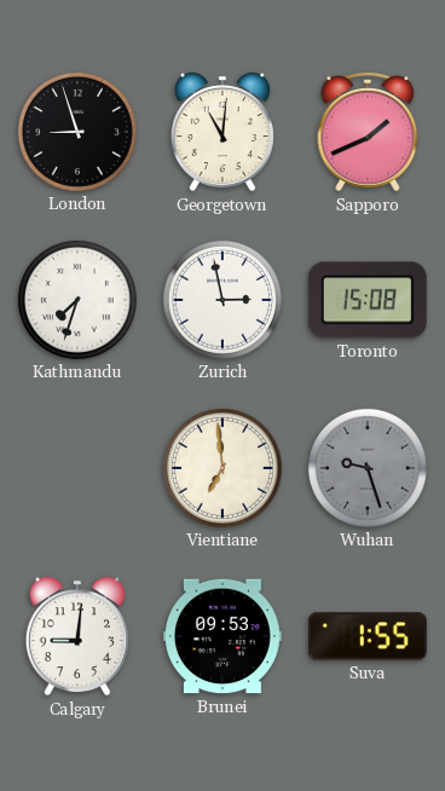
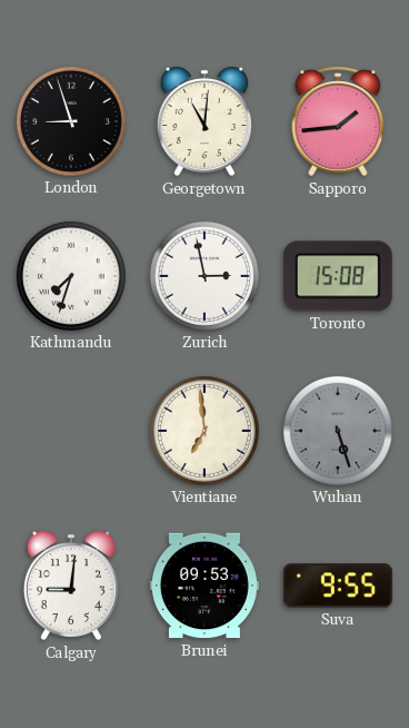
Sapporo: 1:41 -> 1:44
Wuhan: 9:27 -> 5:27
Suva: 1:55 -> 9:55
